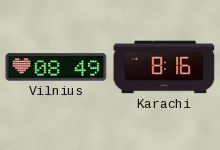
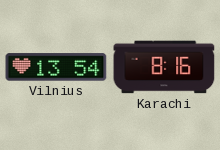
Vilnius: 08:49 -> 13:54
